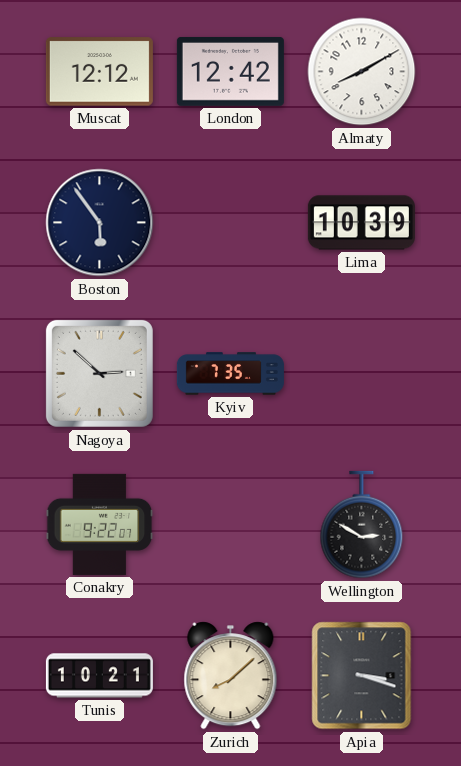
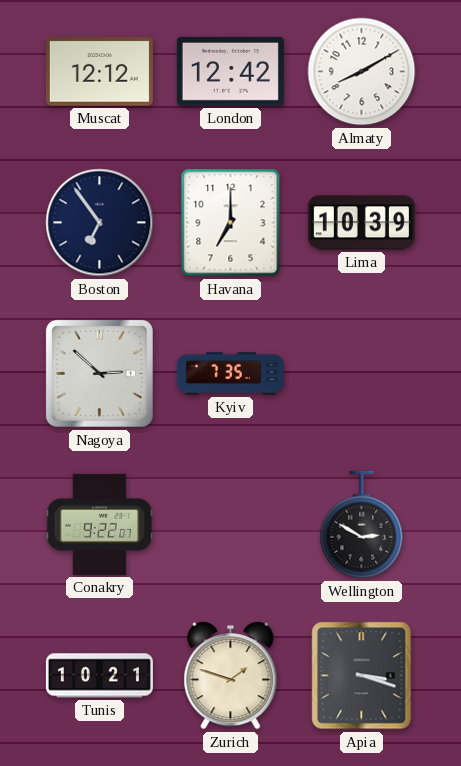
Boston: 5:54 -> 6:54
Havana: none -> 7:00
Zurich: 8:08 -> 1:48
